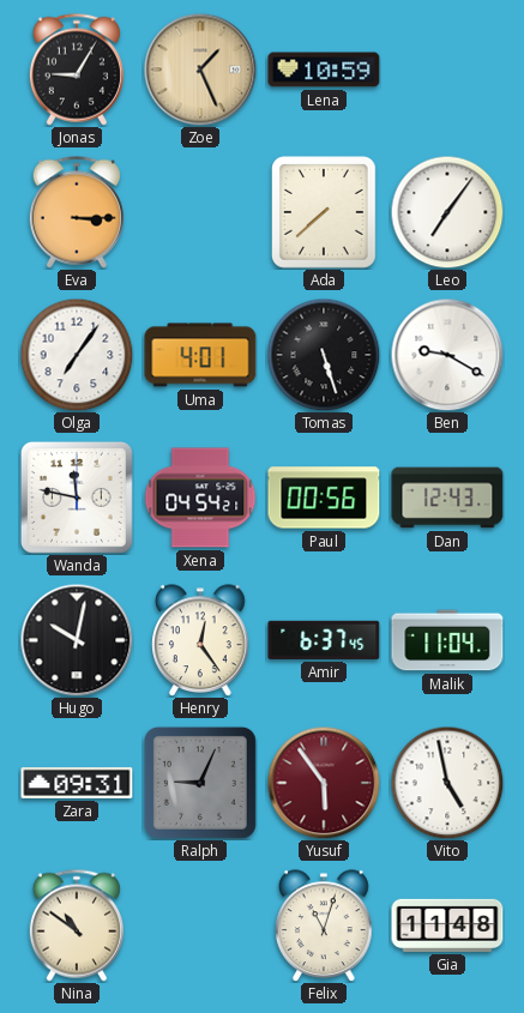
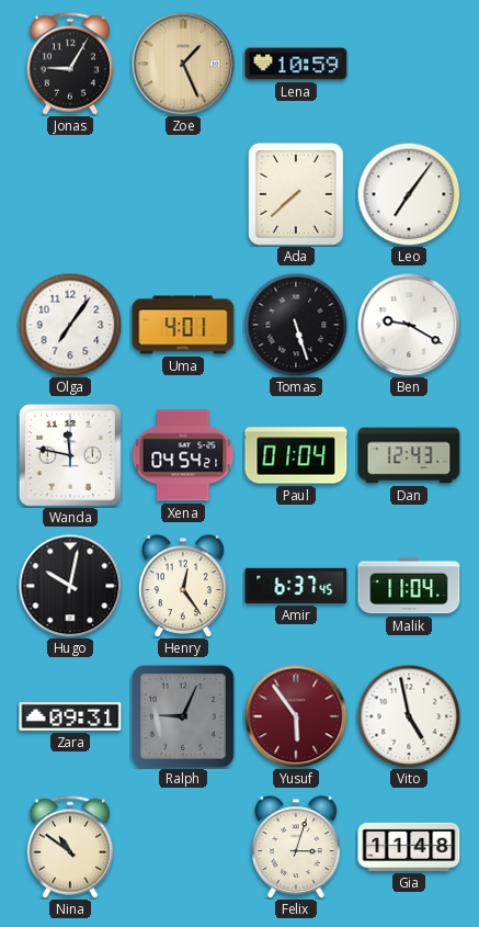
Eva: 3:15 -> none
Paul: 00:56 -> 01:04
Felix: 11:03 -> 3:03
